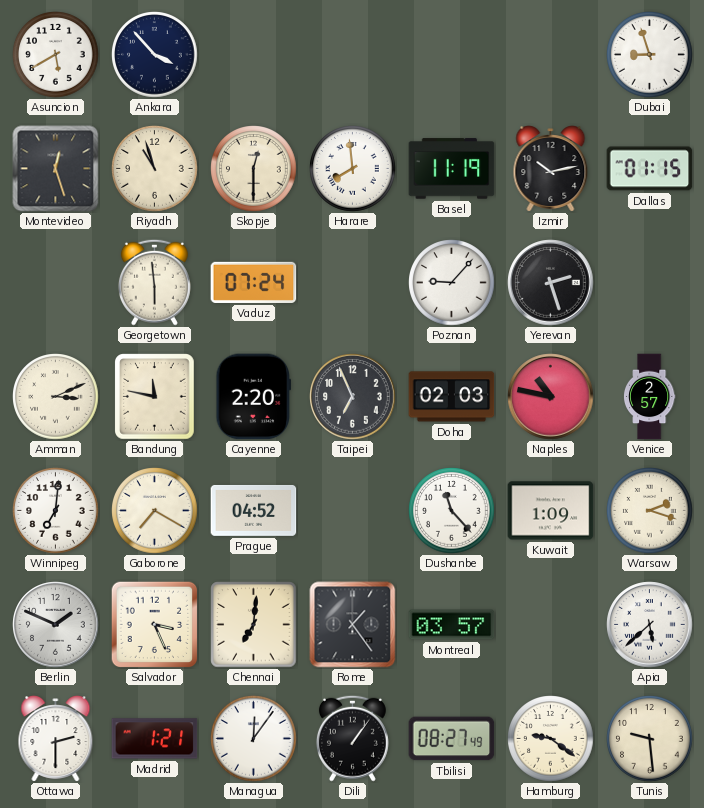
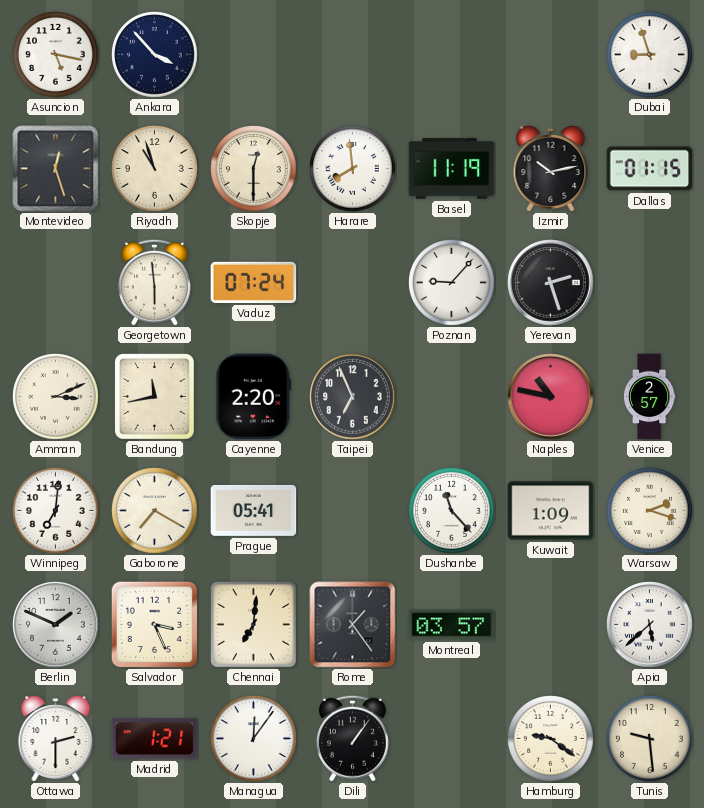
Asuncion: 5:40 -> 5:17
Bandung: 11:47 -> 11:43
Doha: 02:03 -> none
Prague: 04:52 -> 05:41
Tbilisi: 08:27 -> none
